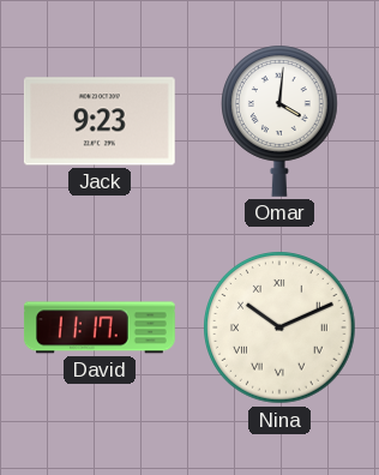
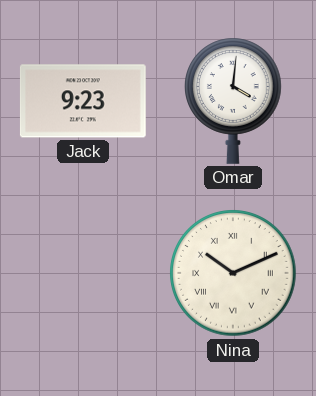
David: 11:17 -> none
